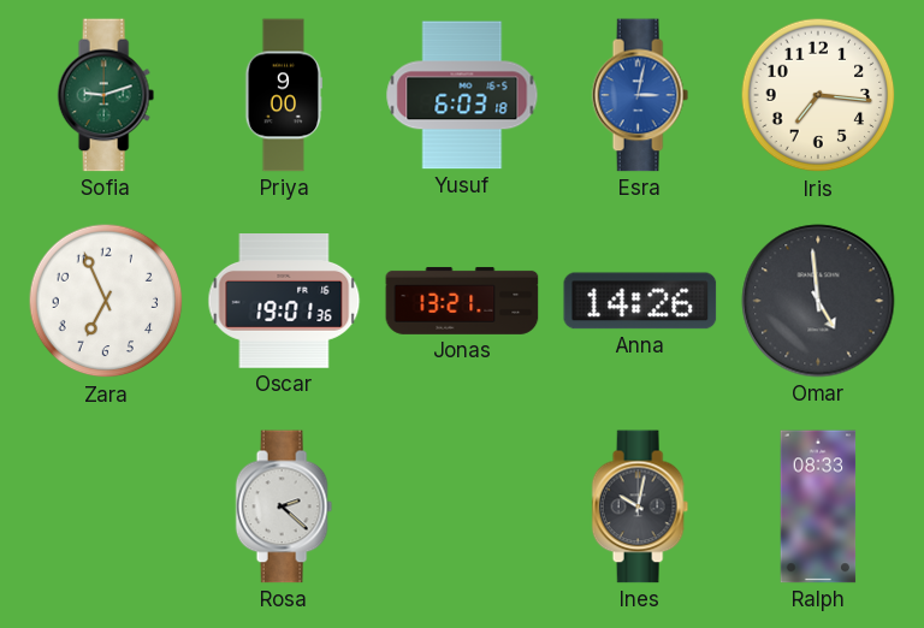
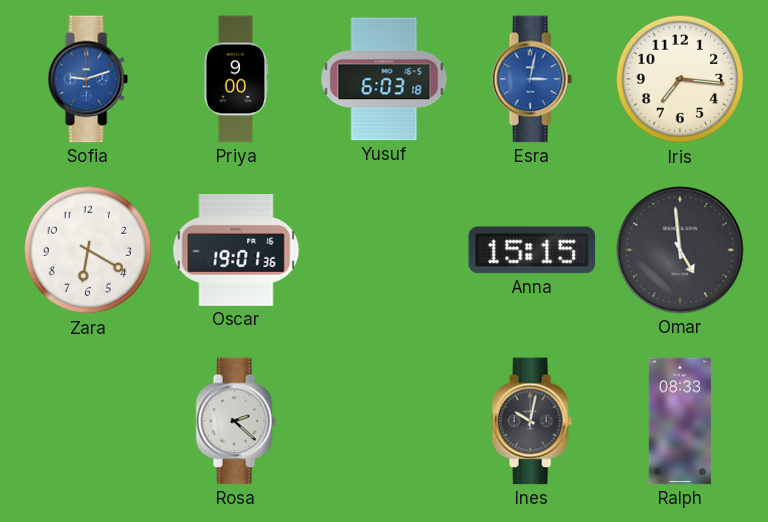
Sofia dial: green -> blue
Zara: 6:56 -> 6:20
Jonas: 13:21 -> none
Anna: 14:26 -> 15:15
